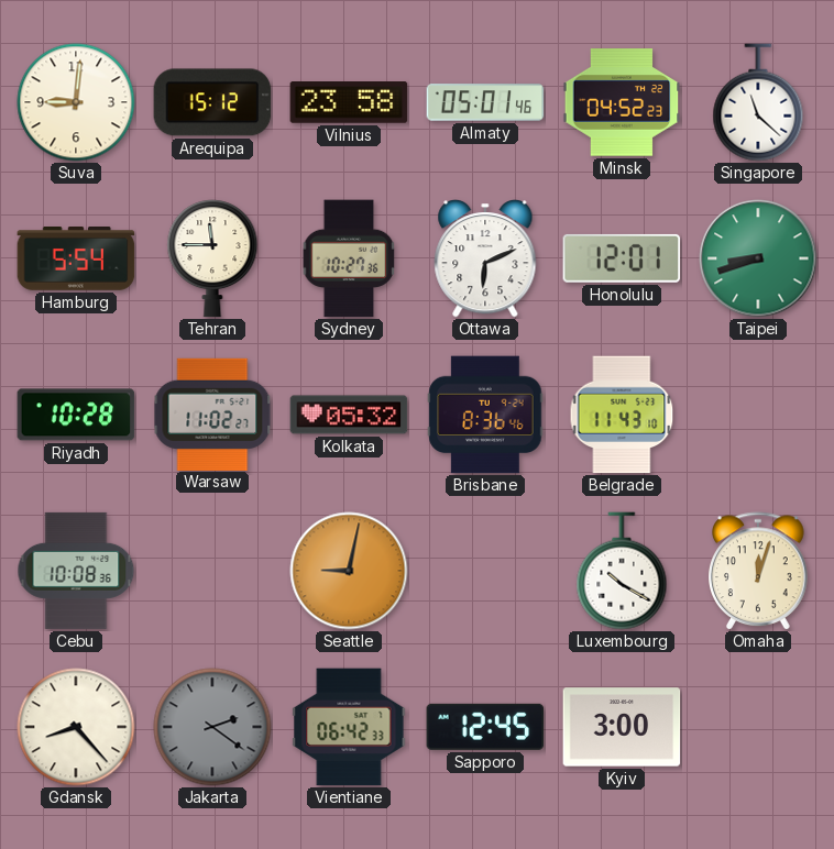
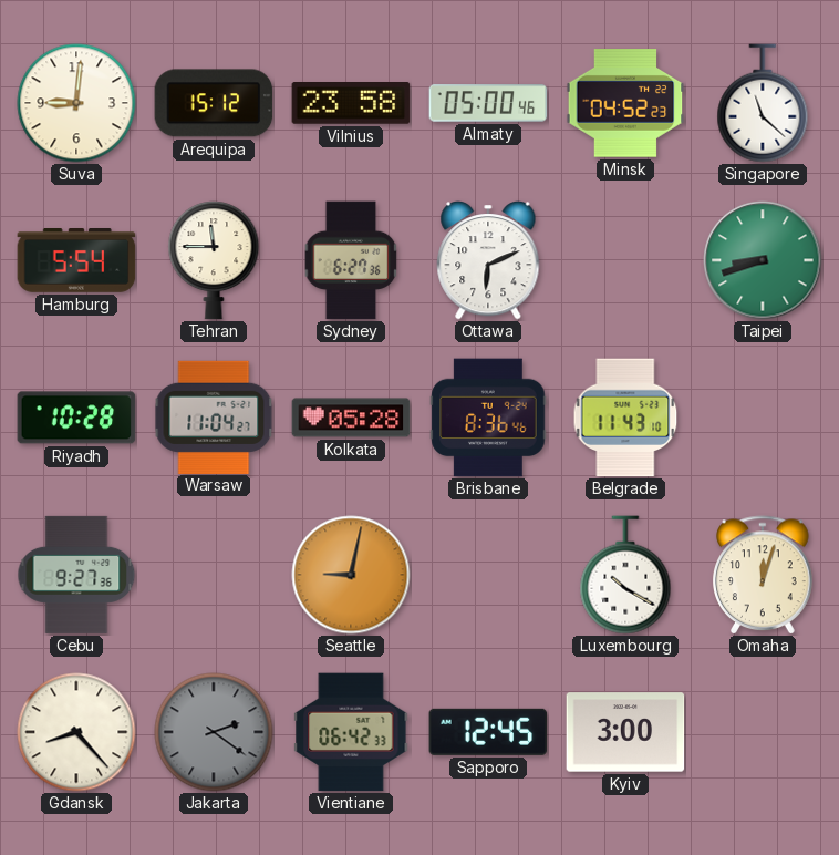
Almaty: 05:01 -> 05:00
Sydney: 10:27 -> 6:27
Honolulu: 12:01 -> none
Warsaw: 11:02 -> 11:04
Kolkata: 05:32 -> 05:28
Cebu: 10:08 -> 9:27
